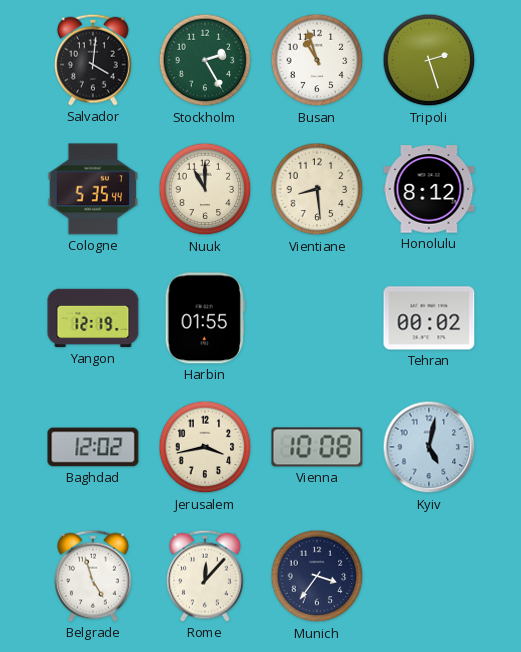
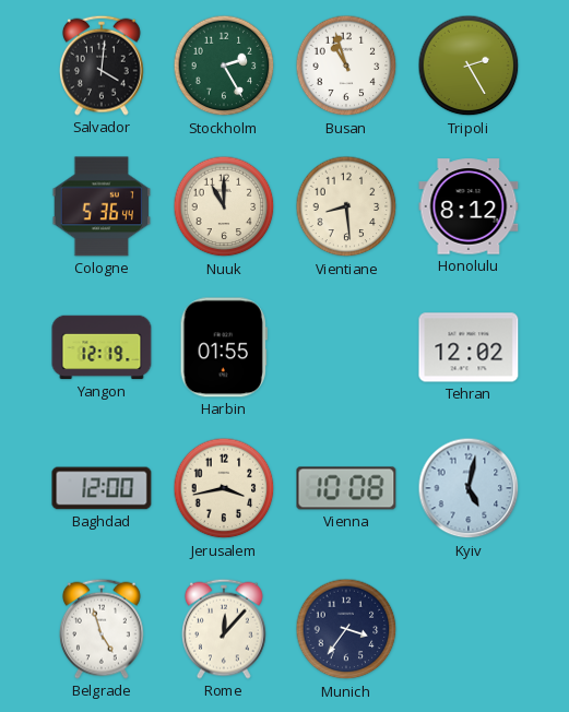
Tripoli: 2:27 -> 2:25
Cologne: 5:35 -> 5:36
Tehran: 00:02 -> 12:02
Baghdad: 12:02 -> 12:00
